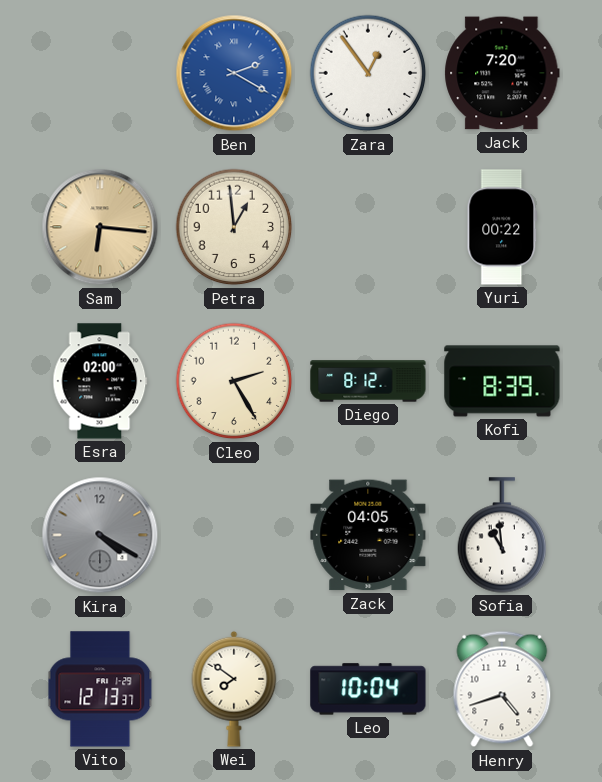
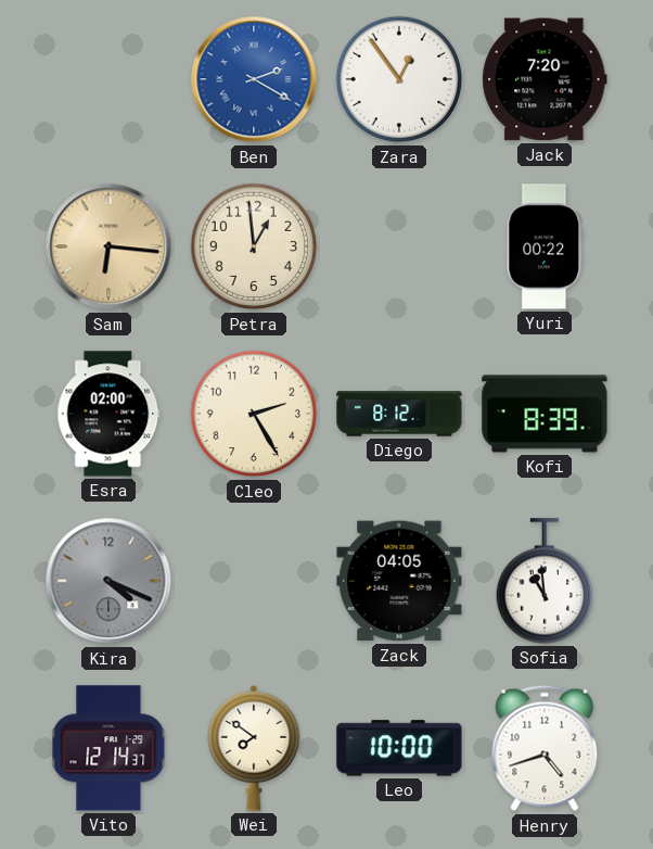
Kira: 4:20 -> 4:19
Vito: 12:13 -> 12:14
Leo: 10:04 -> 10:00
